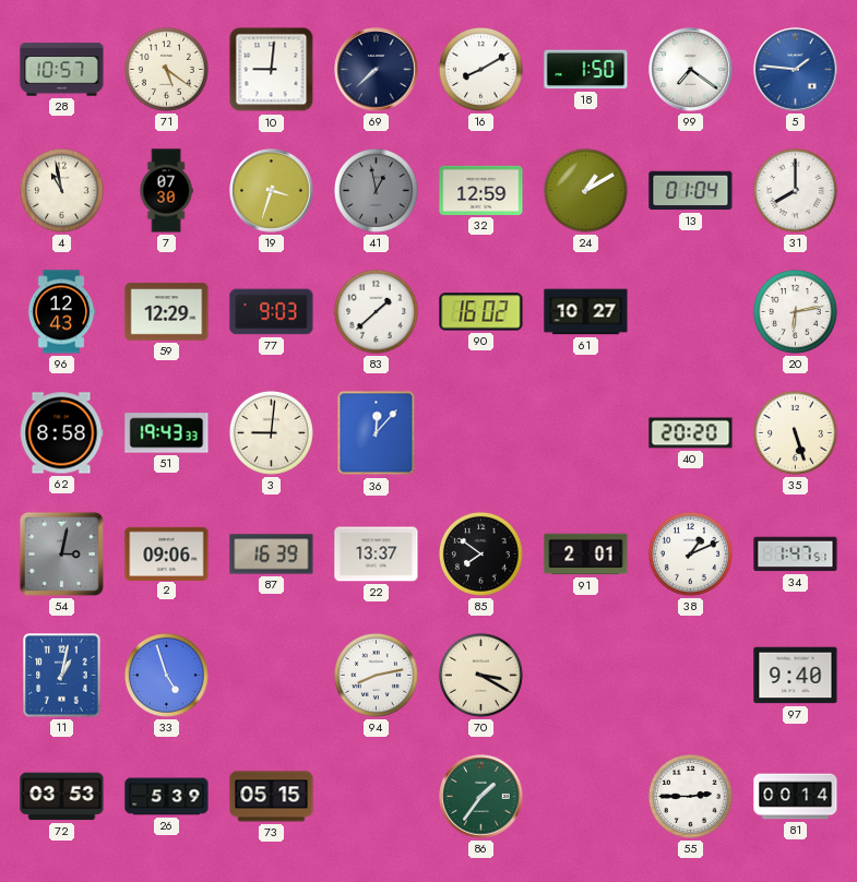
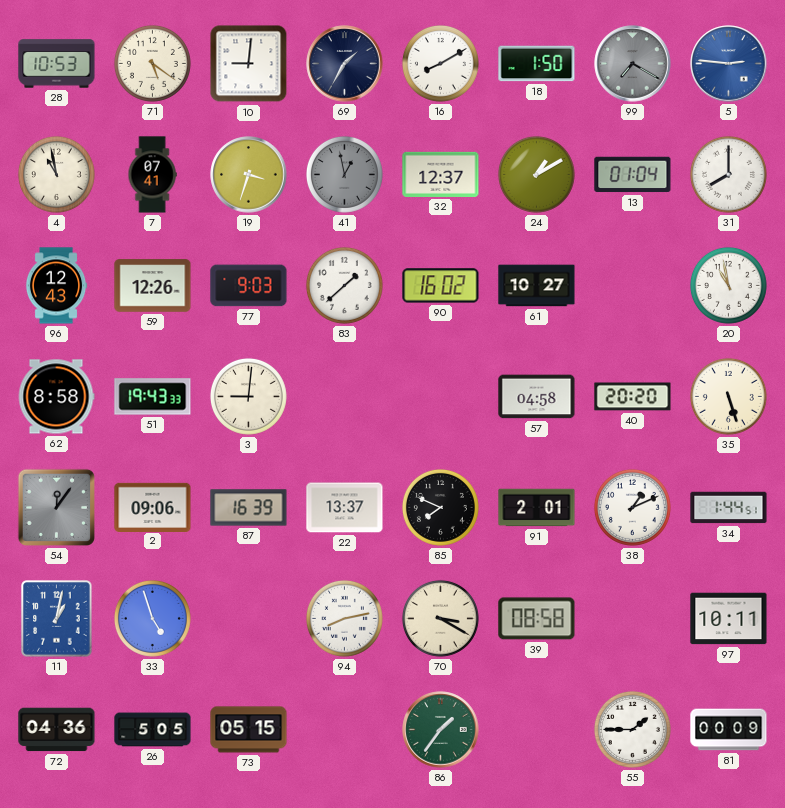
28: 10:57 -> 10:53
69: 7:38 -> 1:35
99: 7:21 -> 7:20
99 dial: white -> grey
5: 1:46 -> 2:46
7: 07:30 -> 07:41
32: 12:59 -> 12:37
59: 12:29 -> 12:26
20: 6:13 -> 10:58
36: 12:07 -> none
57: none -> 04:58
54: 3:02 -> 12:06
85: 7:51 -> 7:49
34: 1:47 -> 1:44
39: none -> 08:58
97: 9:40 -> 10:11
72: 03:53 -> 04:36
26: 5:39 -> 5:05
55: 2:45 -> 1:45
81: 00:14 -> 00:09
